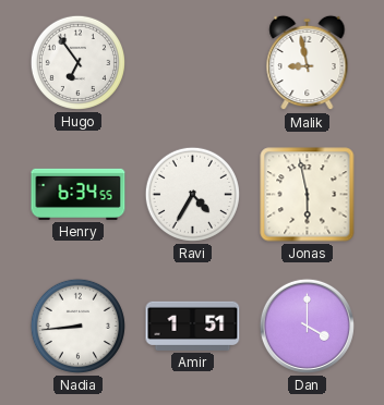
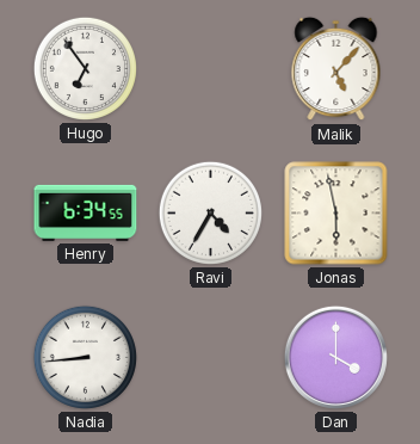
Malik: 8:58 -> 5:07
Amir: 1:51 -> none
